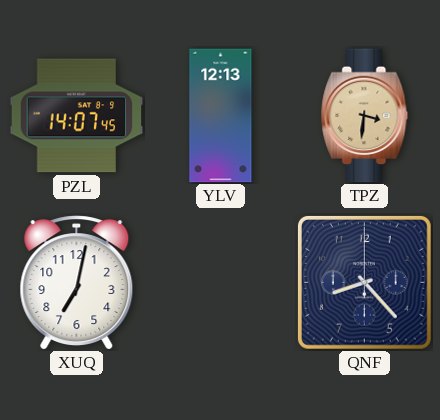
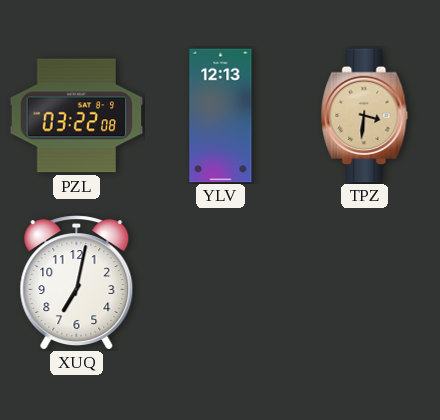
PZL: 14:07 -> 03:22
QNF: 8:23 -> none
